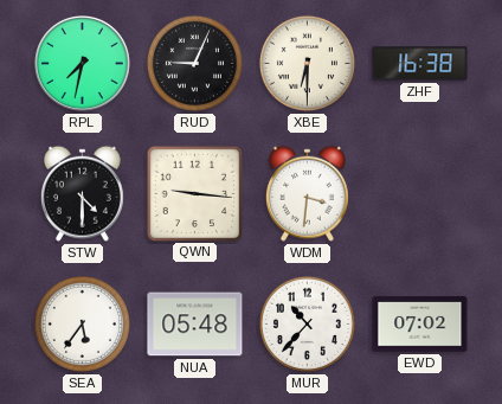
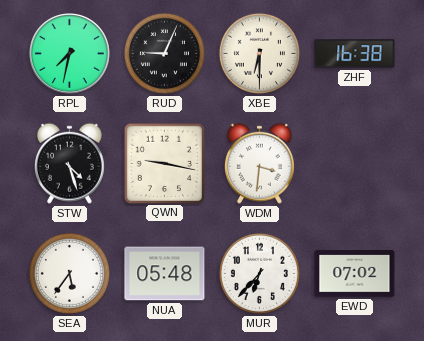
STW: 4:30 -> 4:27
QWN: 9:16 -> 9:17
MUR: 10:37 -> 6:37
